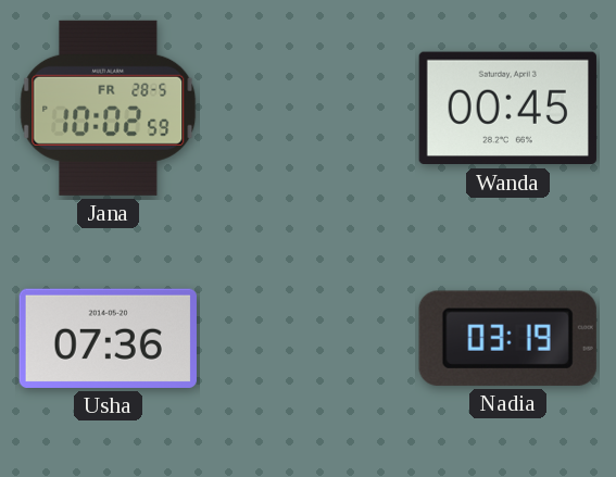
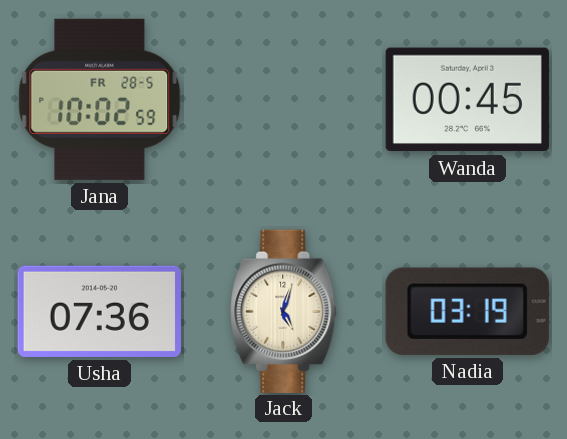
Jack: none -> 5:03
